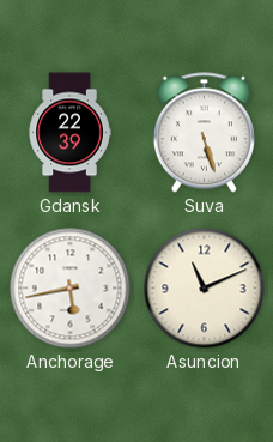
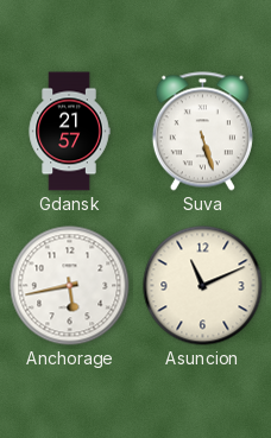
Gdansk: 22:39 -> 21:57
